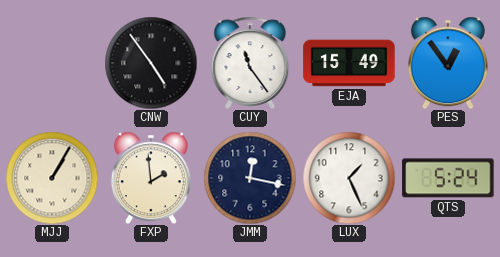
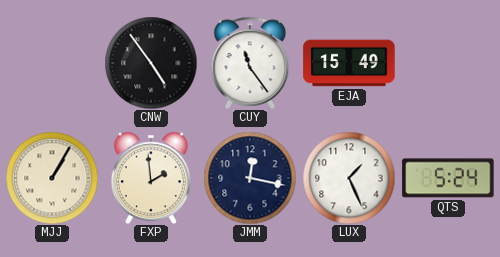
PES: 12:54 -> none
